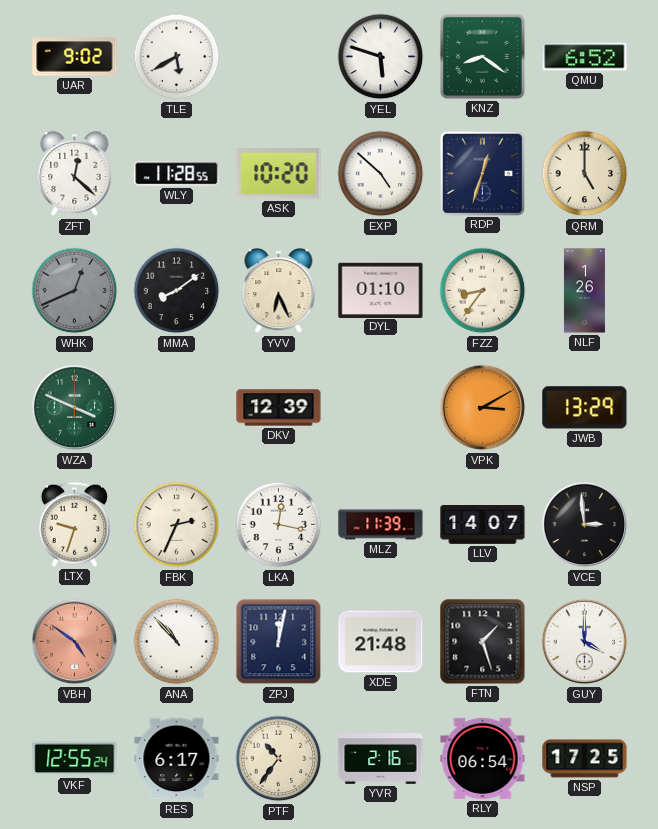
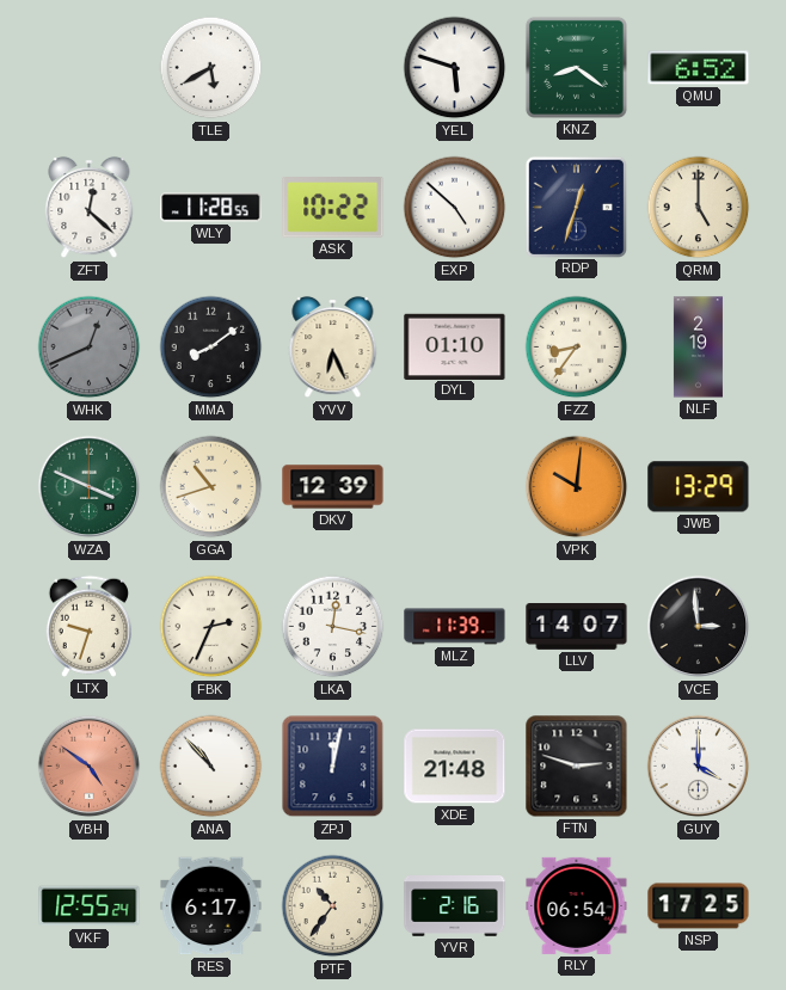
UAR: 9:02 -> none
ASK: 10:20 -> 10:22
NLF: 1:26 -> 2:19
GGA: none -> 10:42
VPK: 3:10 -> 10:01
FTN: 1:27 -> 2:48
